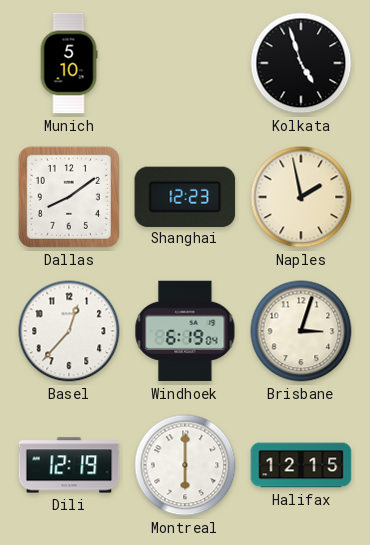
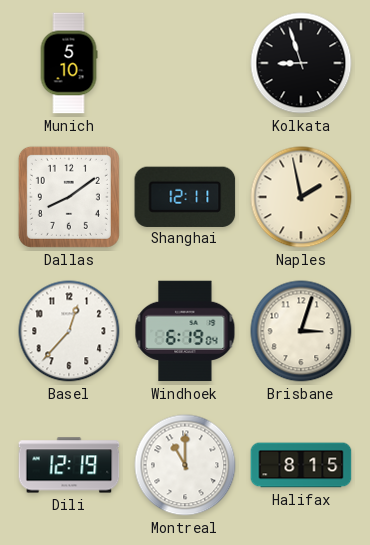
Kolkata: 4:57 -> 8:57
Shanghai: 12:23 -> 12:11
Montreal: 6:00 -> 11:00
Halifax: 12:15 -> 8:15
